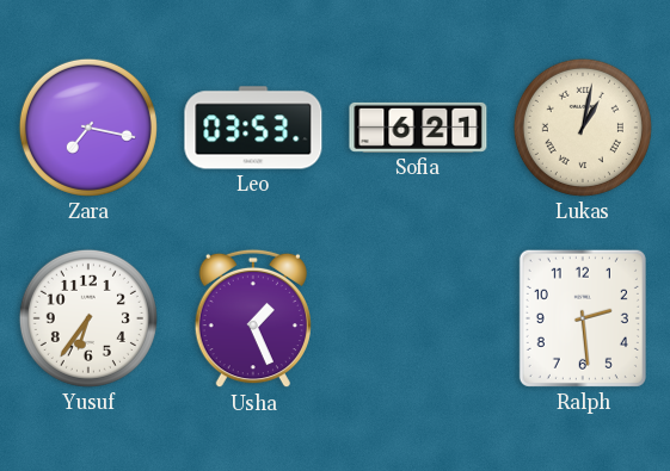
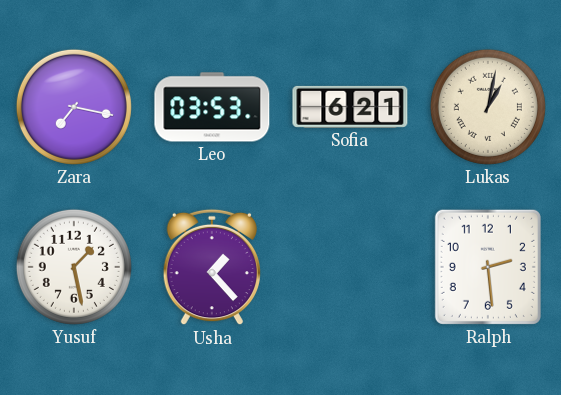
Yusuf: 6:36 -> 1:28
Usha: 1:26 -> 1:23
